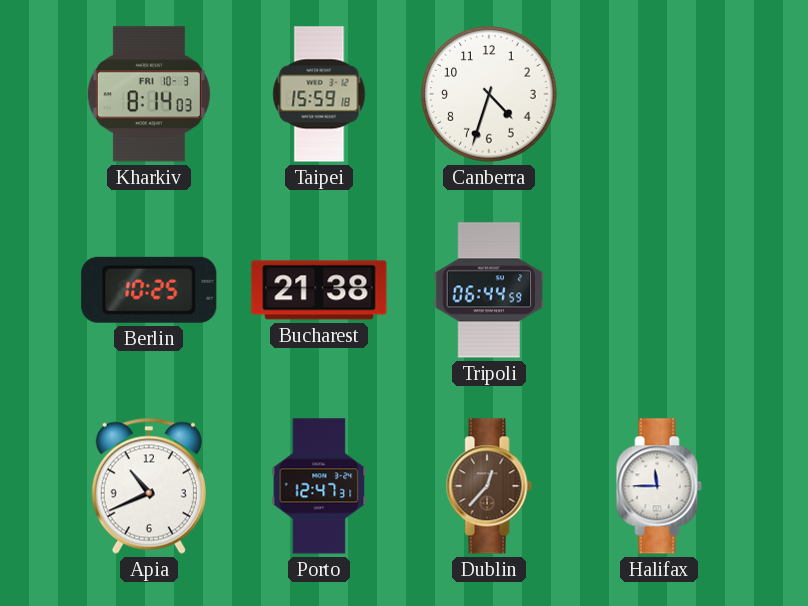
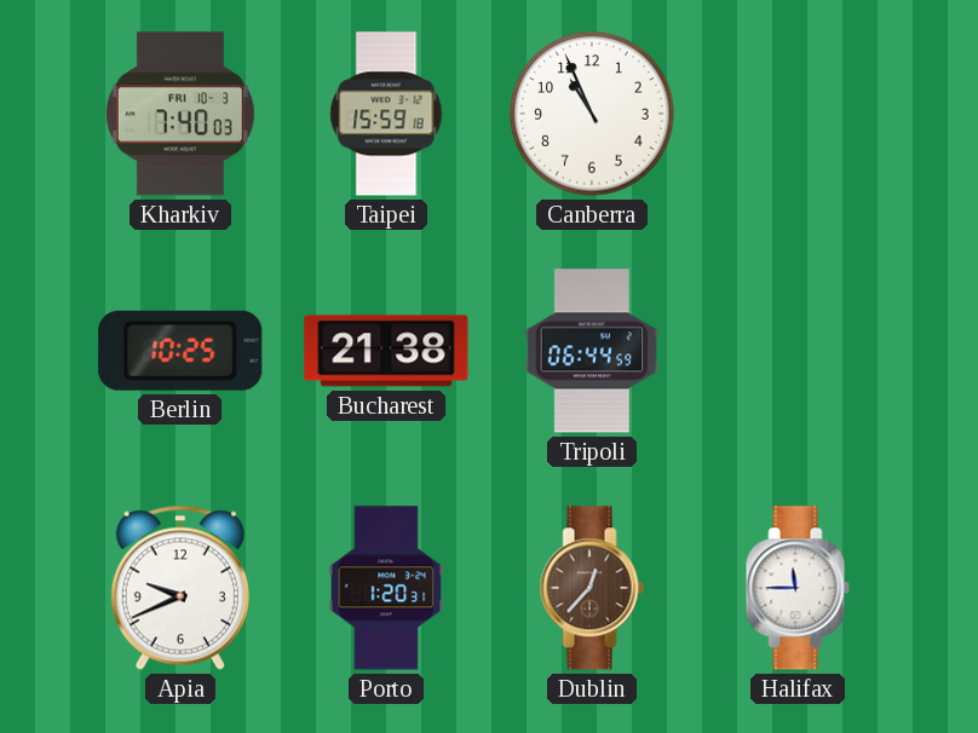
Kharkiv: 8:14 -> 7:40
Canberra: 4:33 -> 10:56
Apia: 10:41 -> 9:41
Porto: 12:47 -> 1:20
